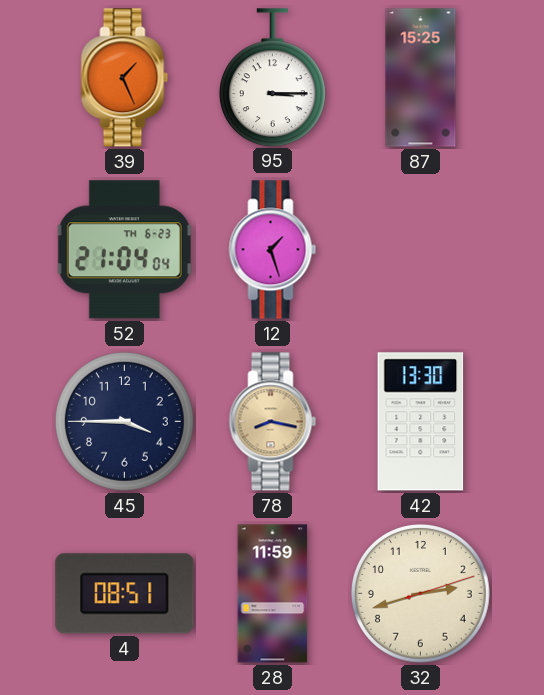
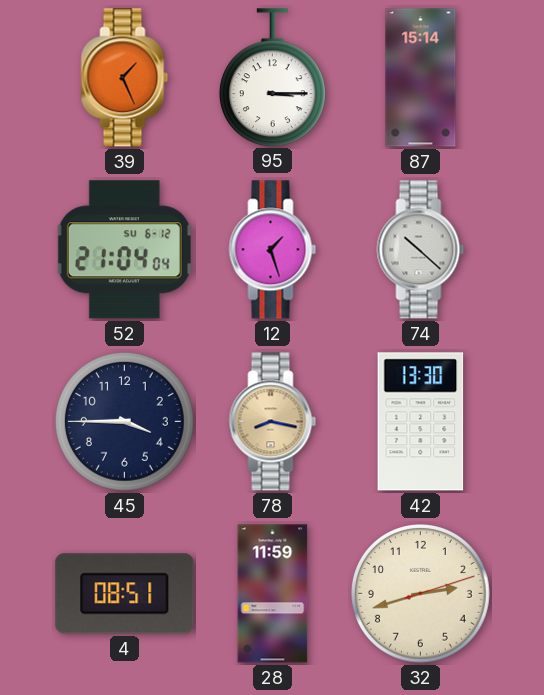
87: 15:25 -> 15:14
52 date: TH 6-23 -> SU 6-12
74: none -> 10:22
